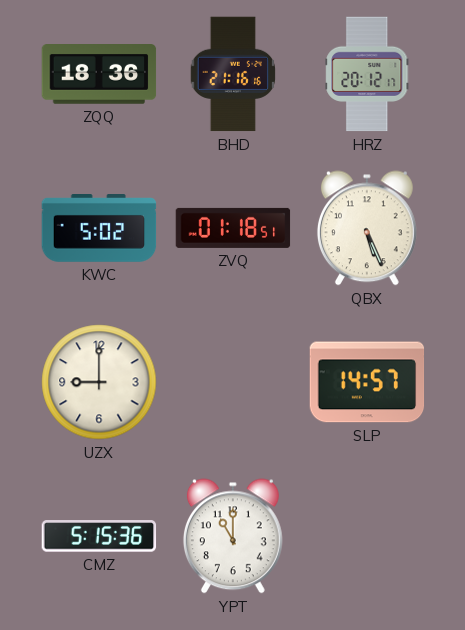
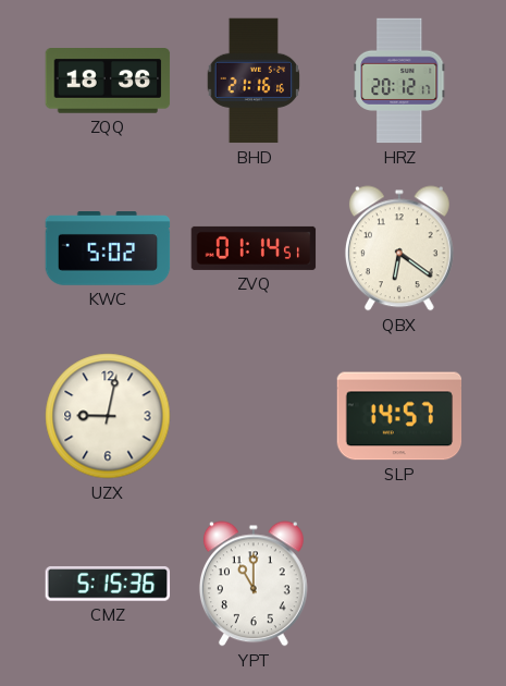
ZVQ: 01:18 -> 01:14
QBX: 5:26 -> 6:21
UZX: 9:00 -> 9:02
